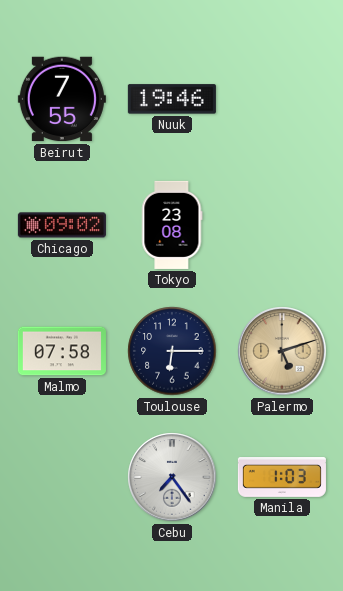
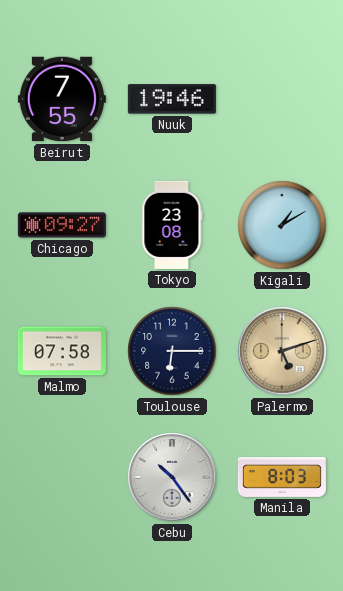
Chicago: 09:02 -> 09:27
Kigali: none -> 1:10
Cebu: 7:24 -> 10:24
Manila: 1:03 -> 8:03
